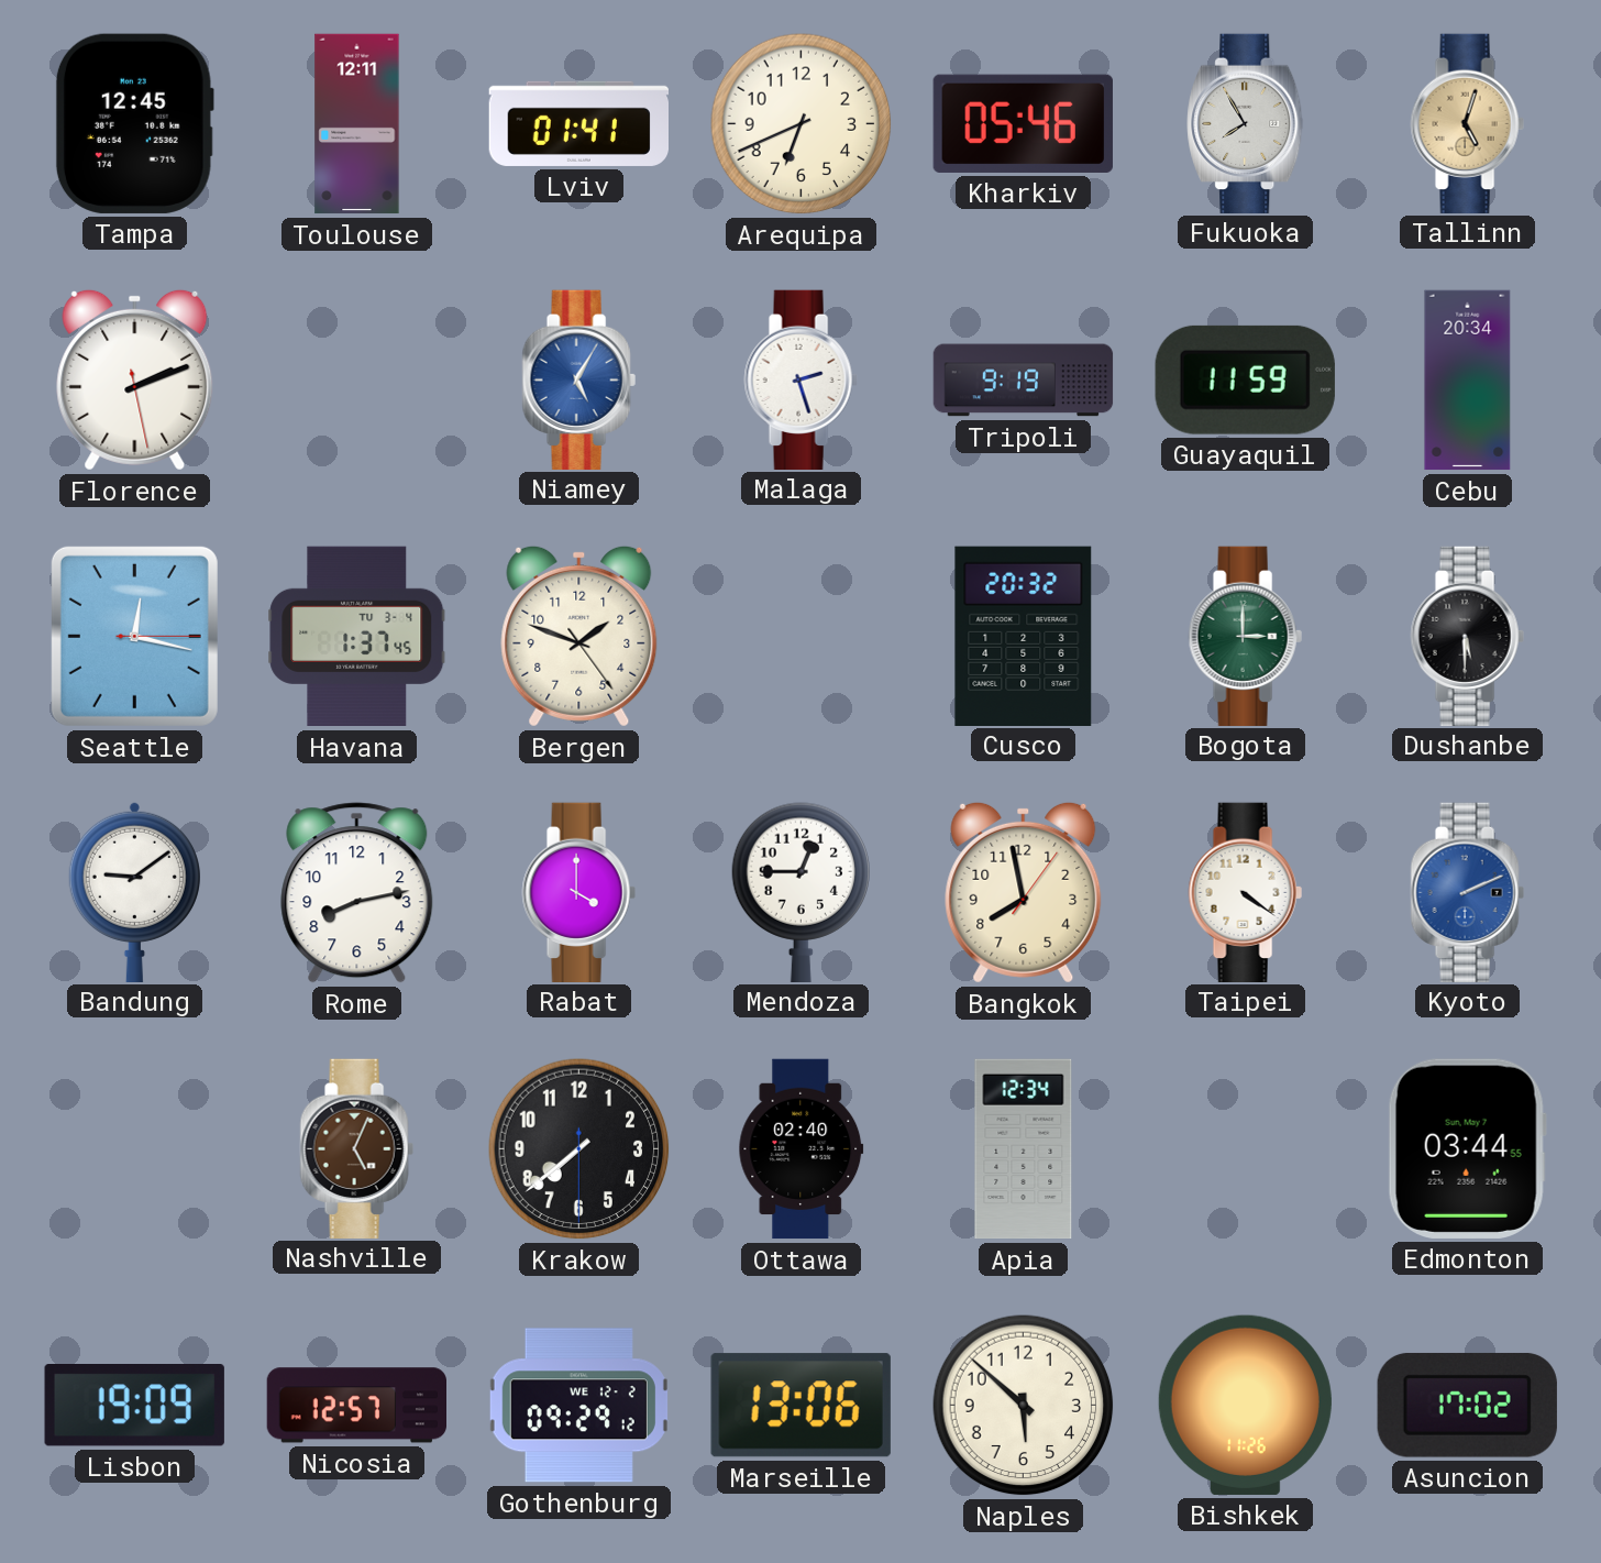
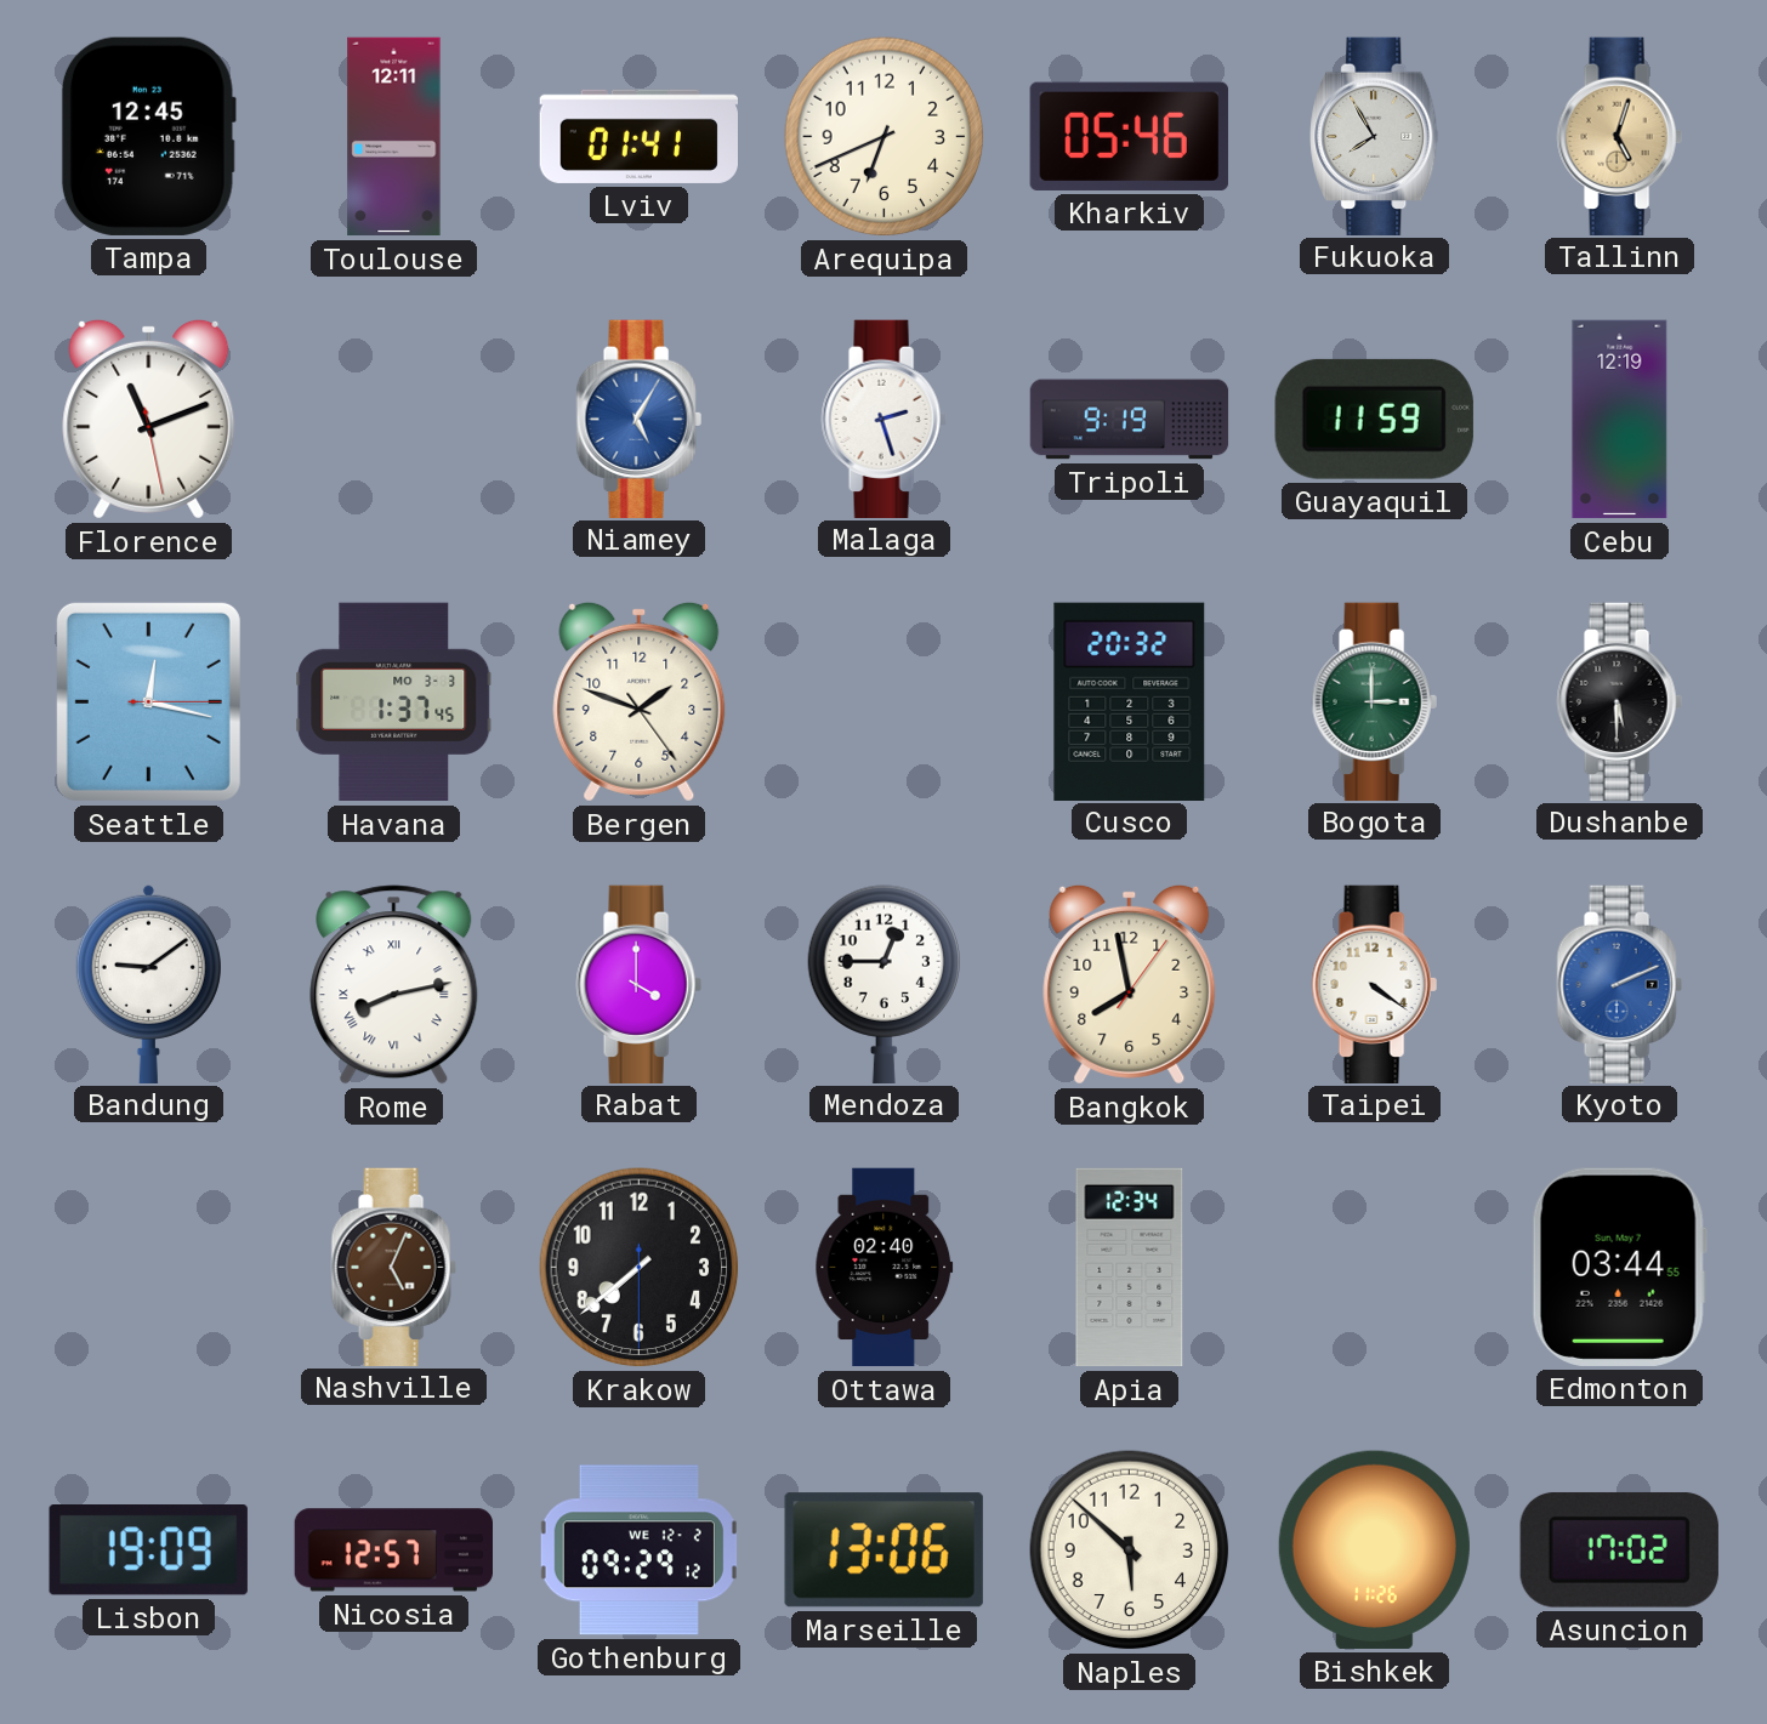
Florence: 2:11 -> 11:11
Cebu: 20:34 -> 12:19
Havana date: TU 3-4 -> MO 3-3
Rome numerals: Arabic -> Roman
